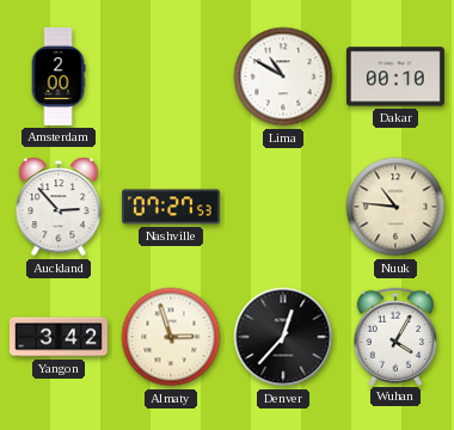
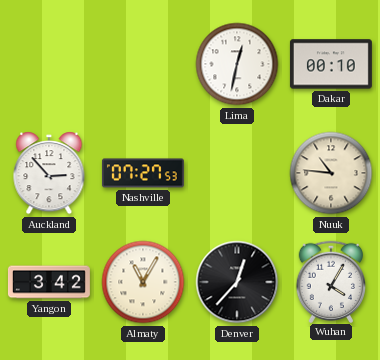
Amsterdam: 2:00 -> none
Lima: 10:50 -> 12:32
Almaty: 2:57 -> 11:05
